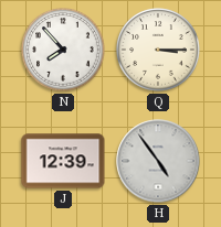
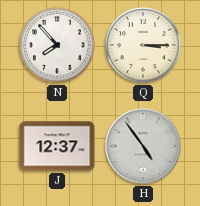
J: 12:39 -> 12:37
